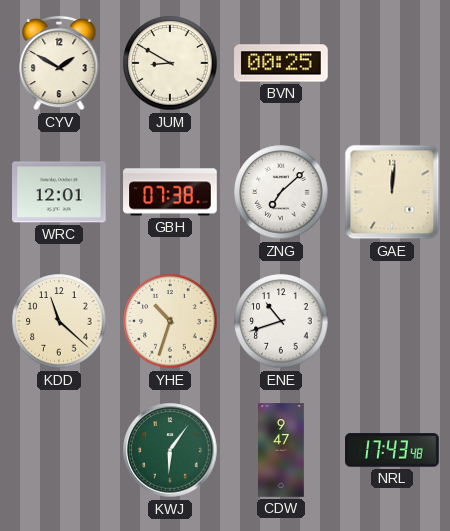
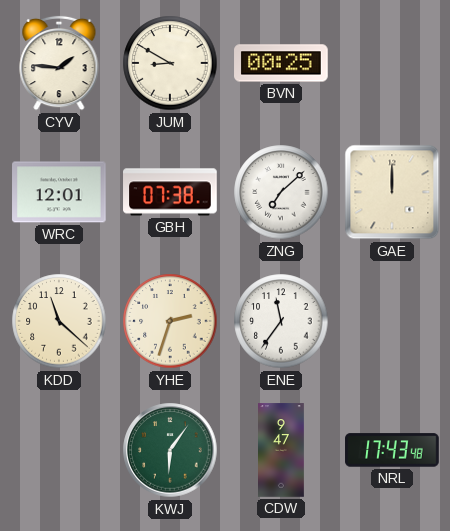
CYV: 1:50 -> 1:46
GAE: 12:01 -> 12:00
YHE: 10:33 -> 2:33
ENE: 10:42 -> 11:36
